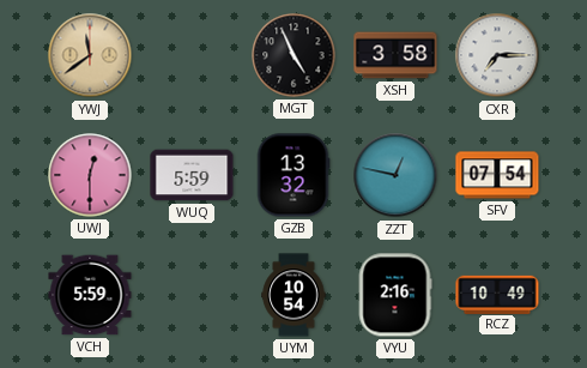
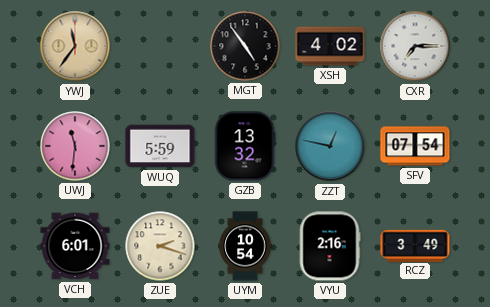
YWJ: 11:39 -> 11:36
MGT: 4:56 -> 4:54
XSH: 3:58 -> 4:02
UWJ: 12:30 -> 11:31
VCH: 5:59 -> 6:01
ZUE: none -> 2:18
RCZ: 10:49 -> 3:49
